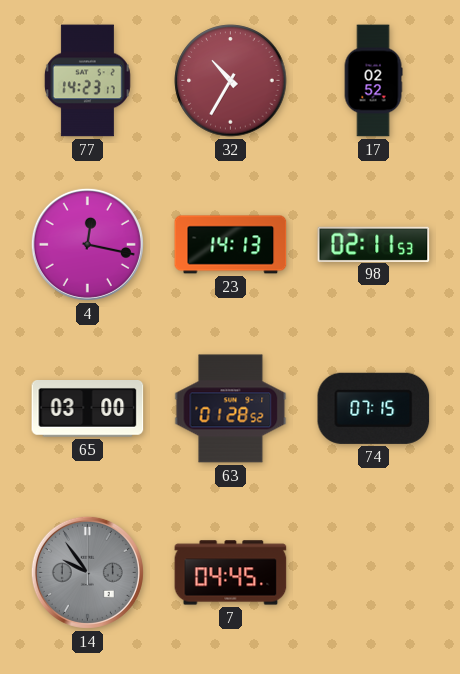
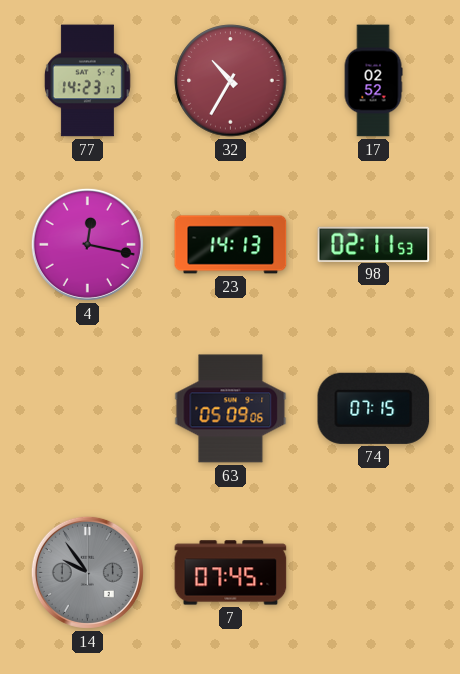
65: 03:00 -> none
63: 01:28 -> 05:09
7: 04:45 -> 07:45
